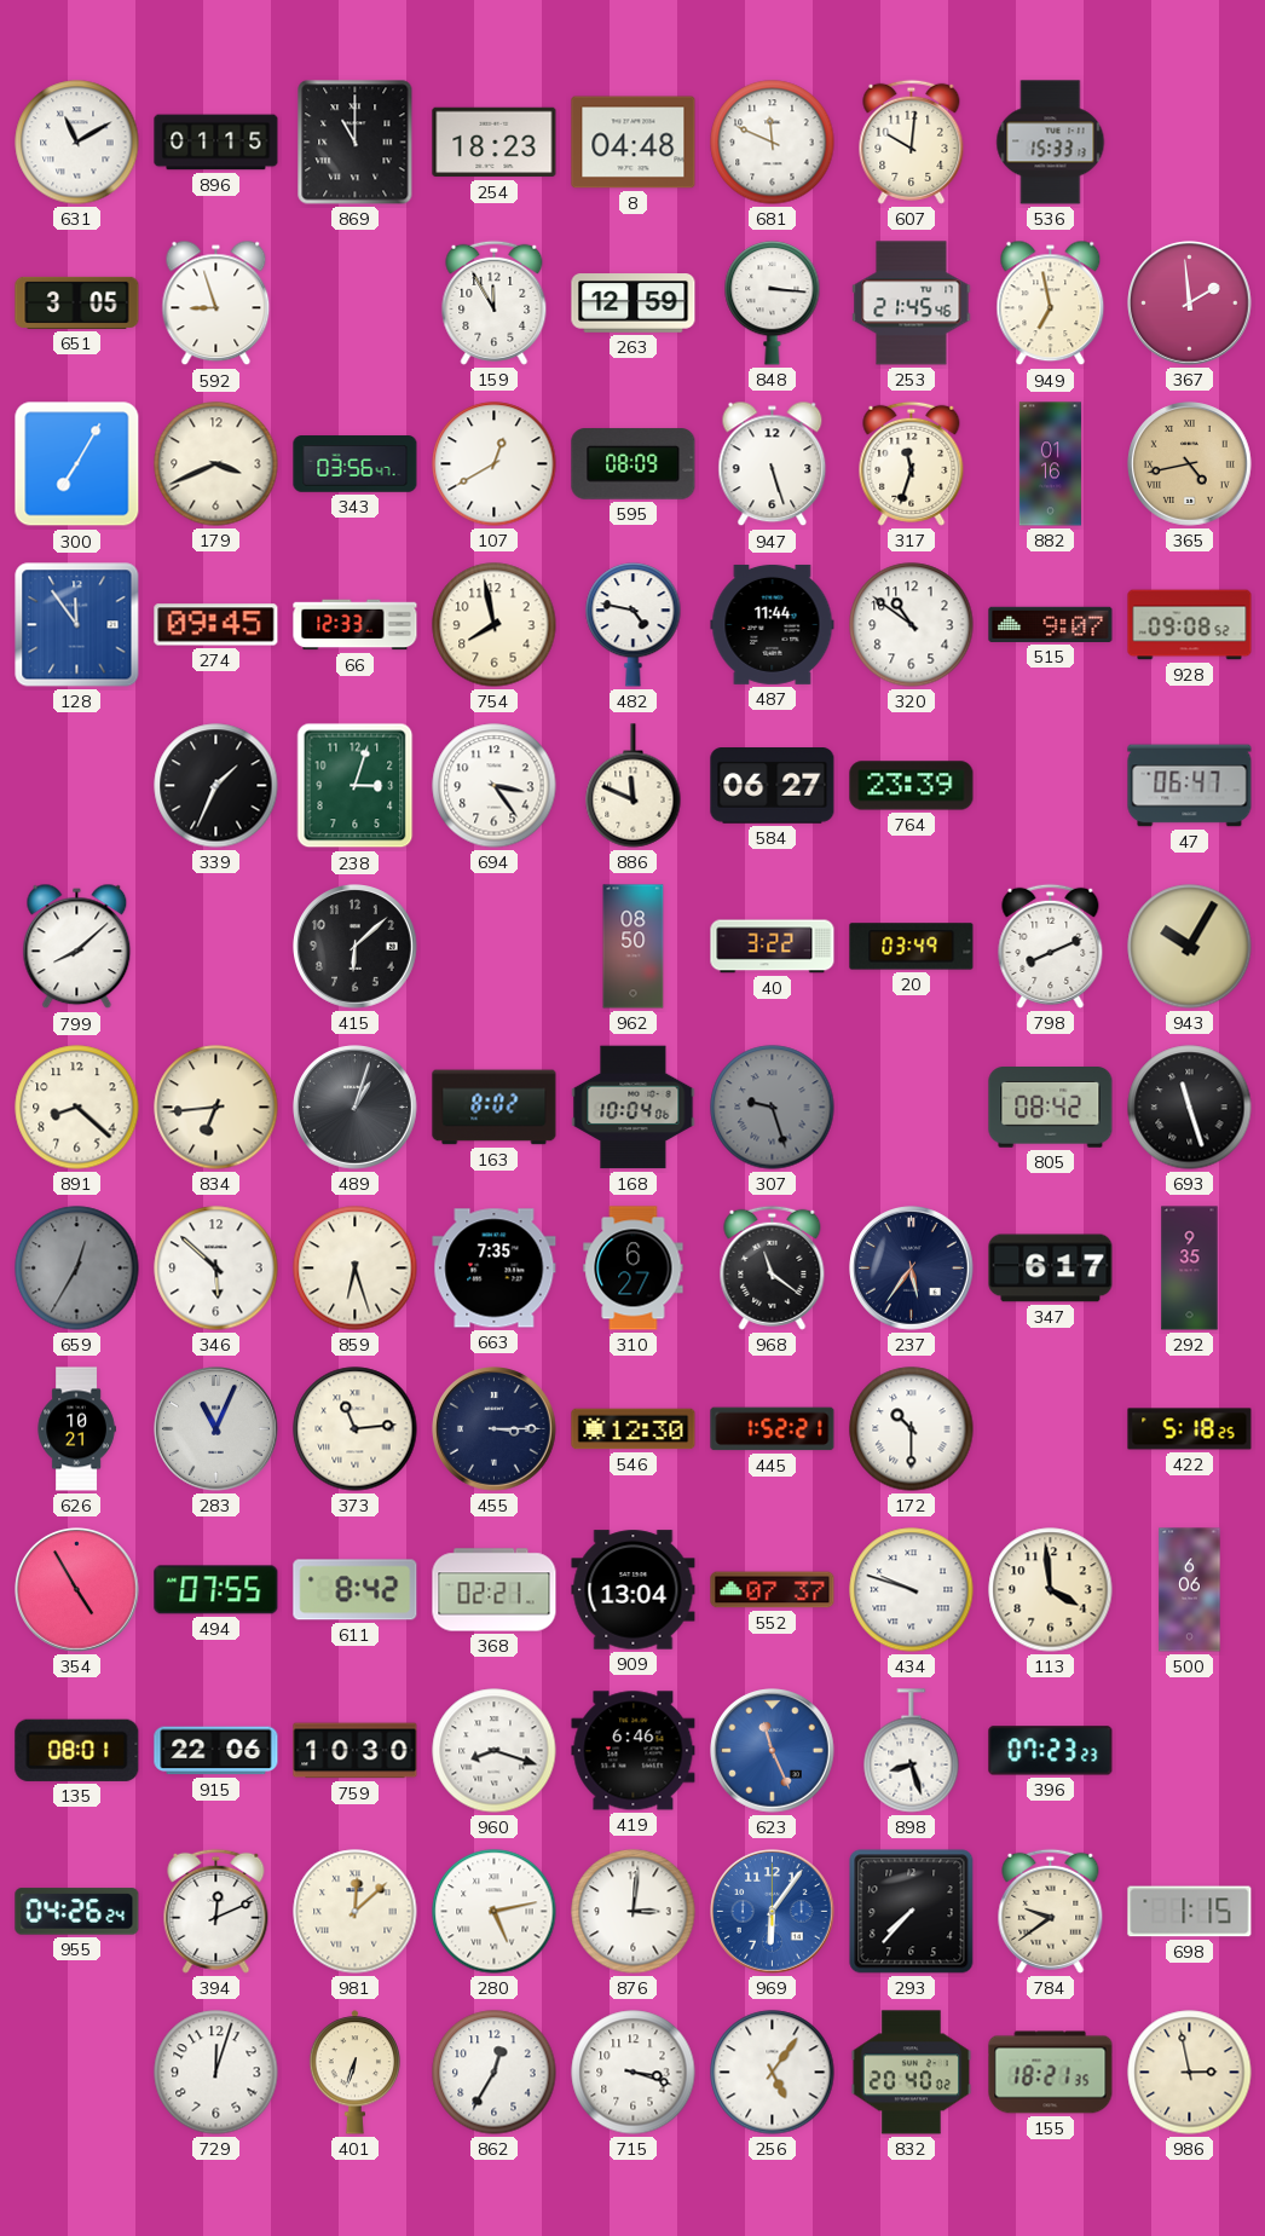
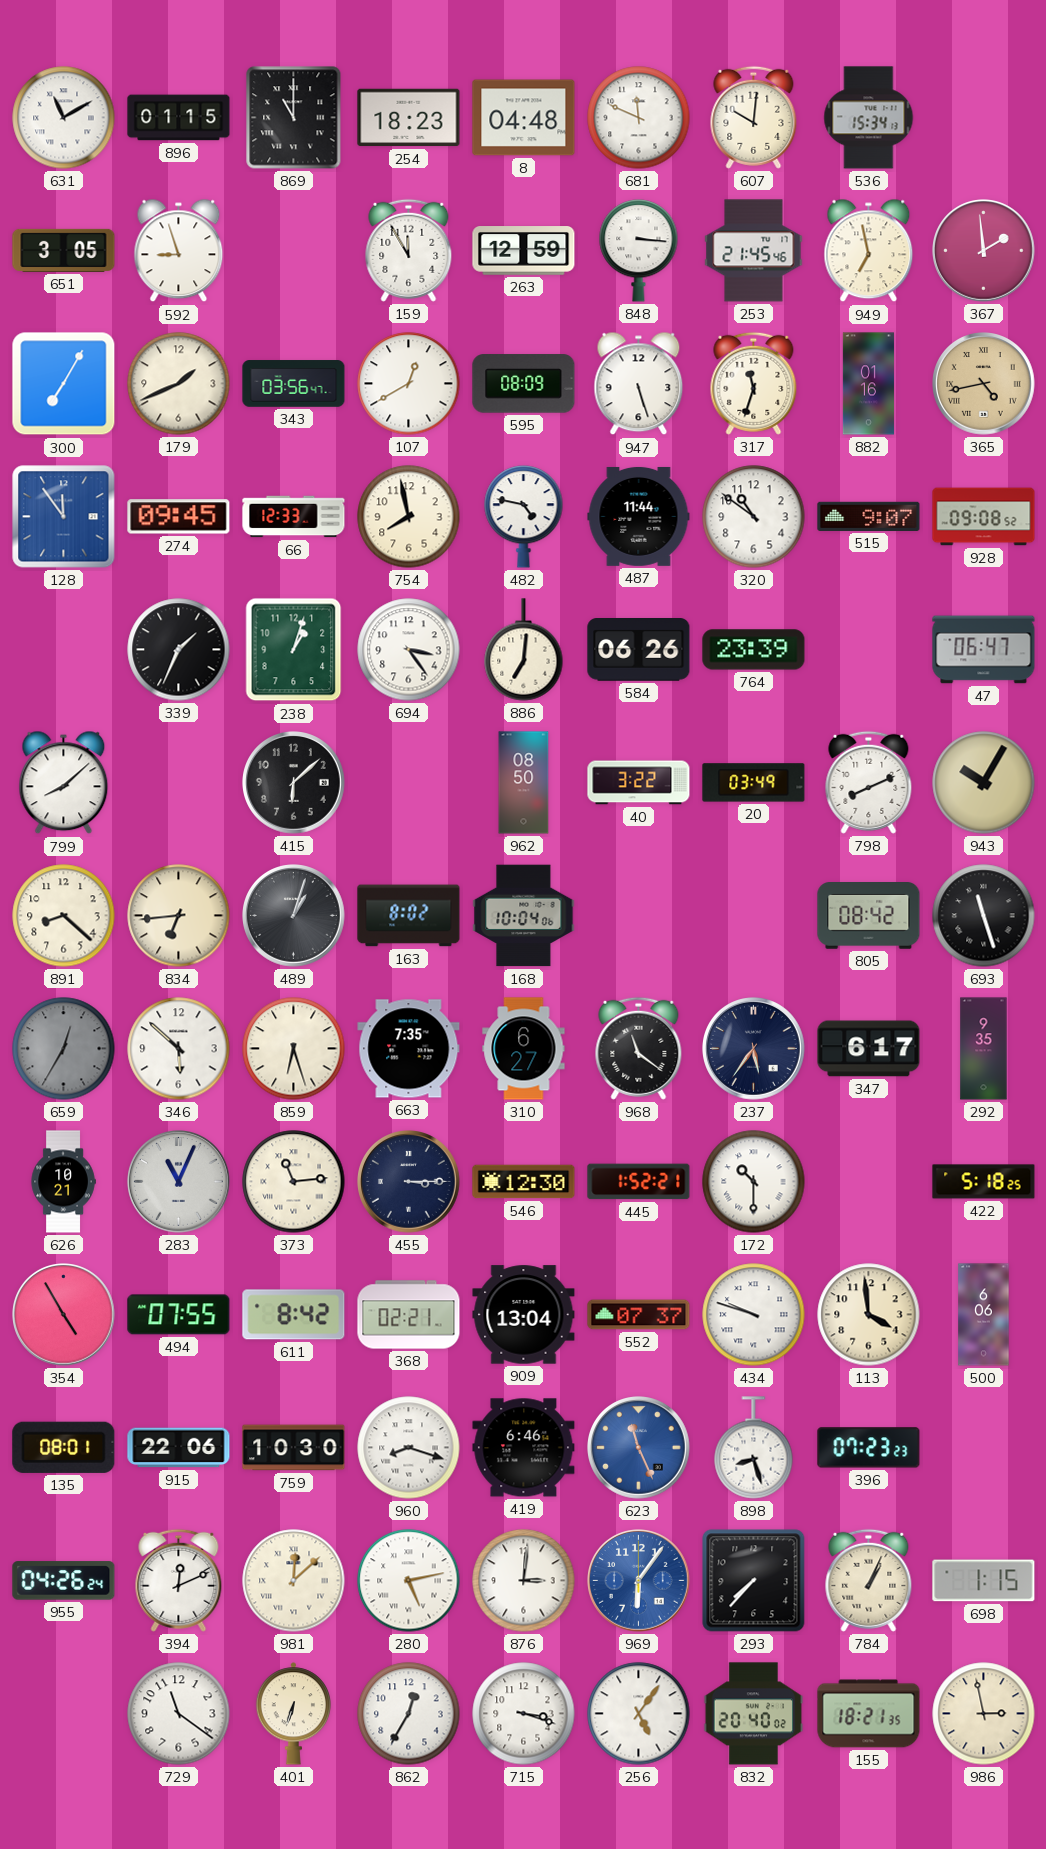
536: 15:33 -> 15:34
179: 3:41 -> 1:41
238: 3:03 -> 1:03
886: 11:49 -> 7:01
584: 06:27 -> 06:26
307: 9:27 -> none
784: 9:39 -> 1:04
729: 12:03 -> 11:21
